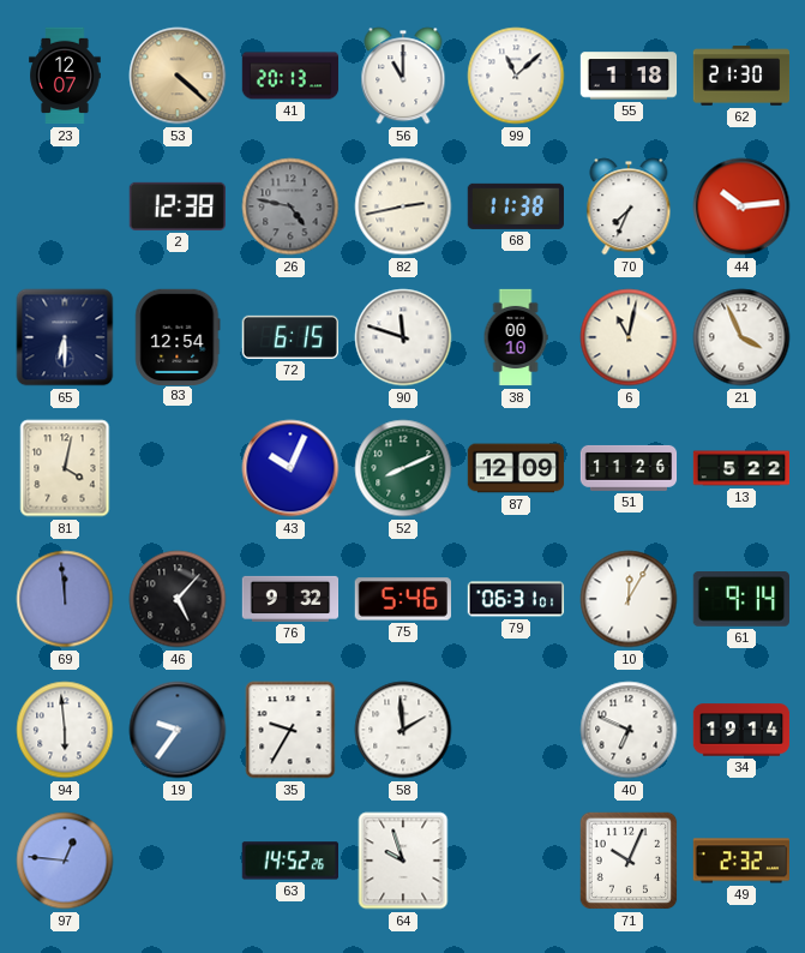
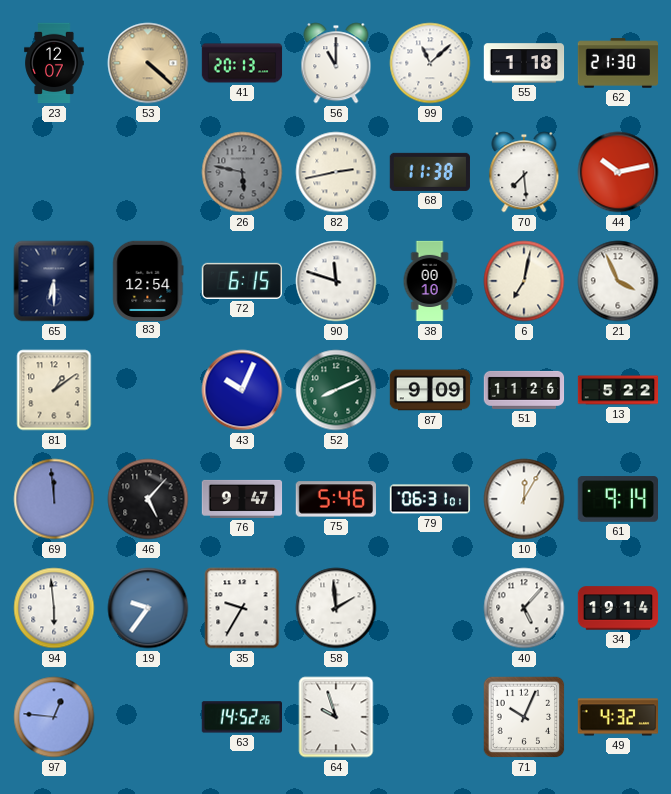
2: 12:38 -> none
26: 4:47 -> 5:47
70: 7:34 -> 7:29
44: 10:14 -> 10:13
6: 11:02 -> 7:02
81: 4:02 -> 1:09
87: 12:09 -> 9:09
76: 9:32 -> 9:47
40: 6:49 -> 5:07
49: 2:32 -> 4:32
